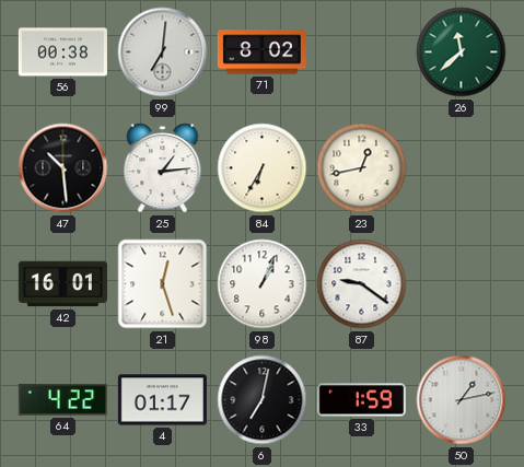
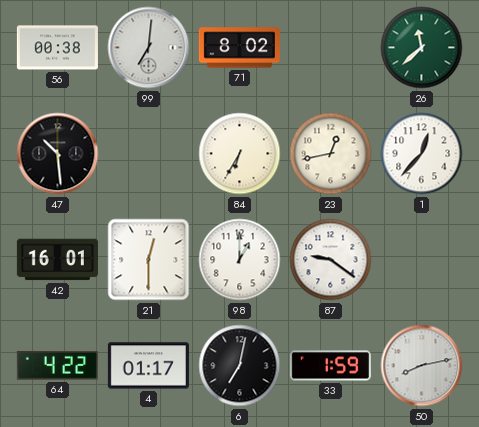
25: 1:14 -> none
1: none -> 12:37
21: 12:27 -> 12:30
98: 1:04 -> 1:00
50: 1:13 -> 8:13
